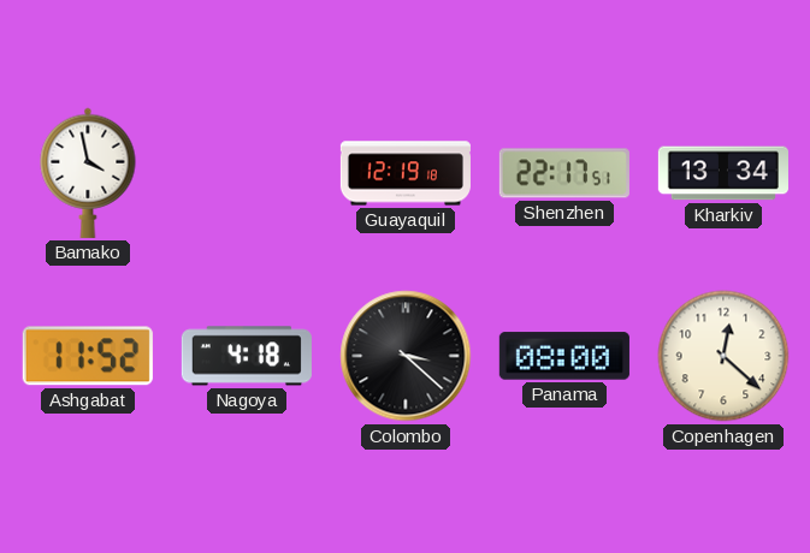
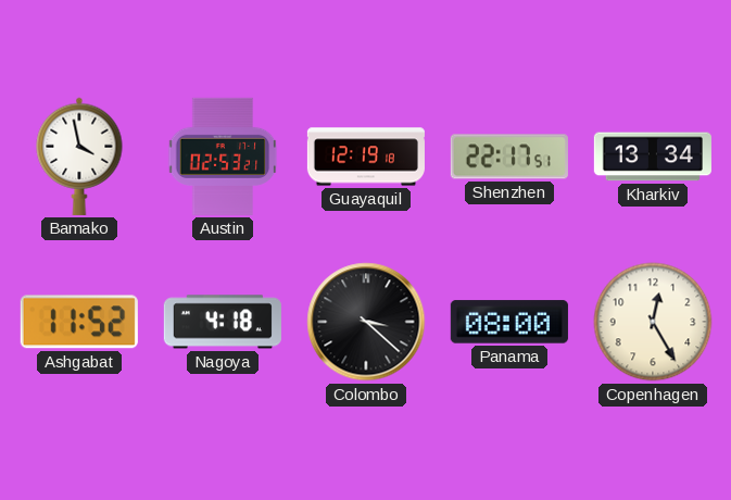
Austin: none -> 02:53
Copenhagen: 12:22 -> 12:25
